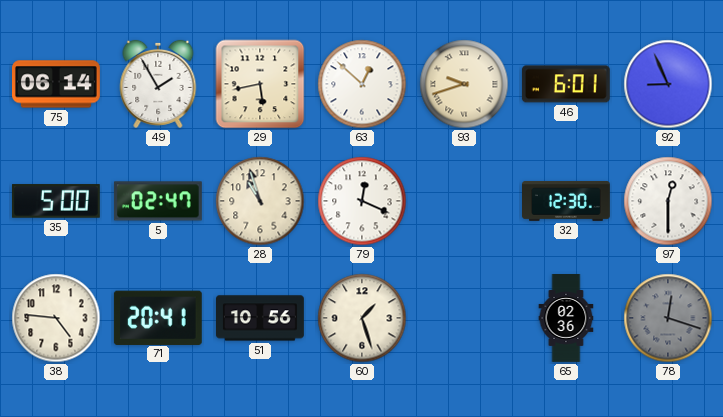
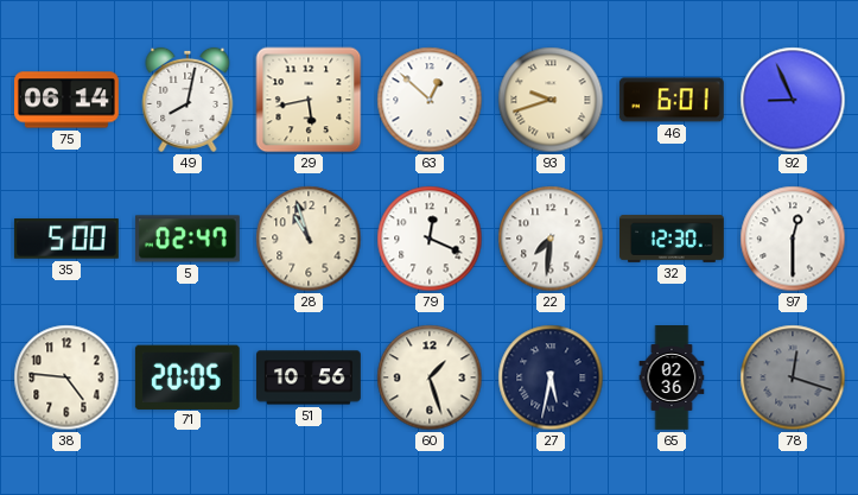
49: 1:55 -> 8:02
22: none -> 7:31
71: 20:41 -> 20:05
27: none -> 5:32
